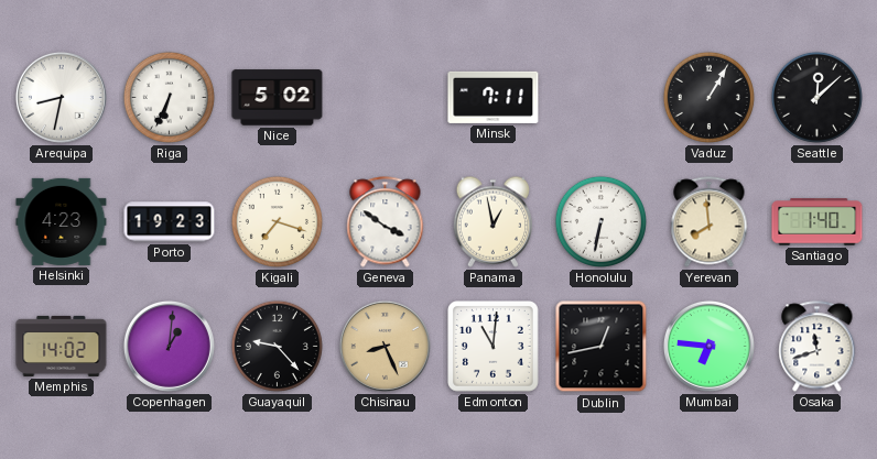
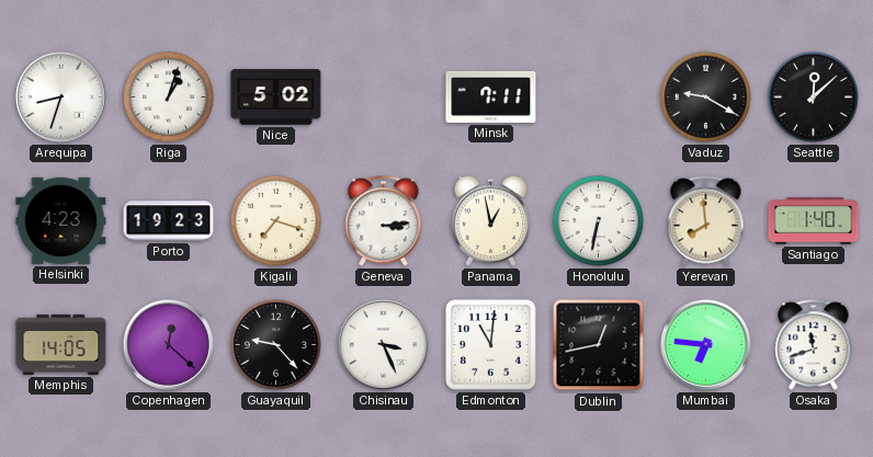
Arequipa: 8:32 -> 8:33
Riga: 6:34 -> 1:03
Vaduz: 1:05 -> 9:20
Geneva: 3:51 -> 3:14
Memphis: 14:02 -> 14:05
Copenhagen: 1:01 -> 12:22
Chisinau: 8:26 -> 3:26
Chisinau dial: champagne -> white
